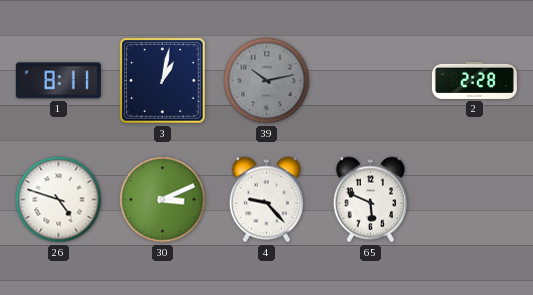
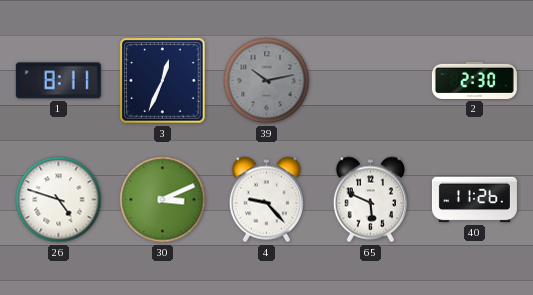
3: 1:02 -> 12:34
2: 2:28 -> 2:30
40: none -> 11:26
